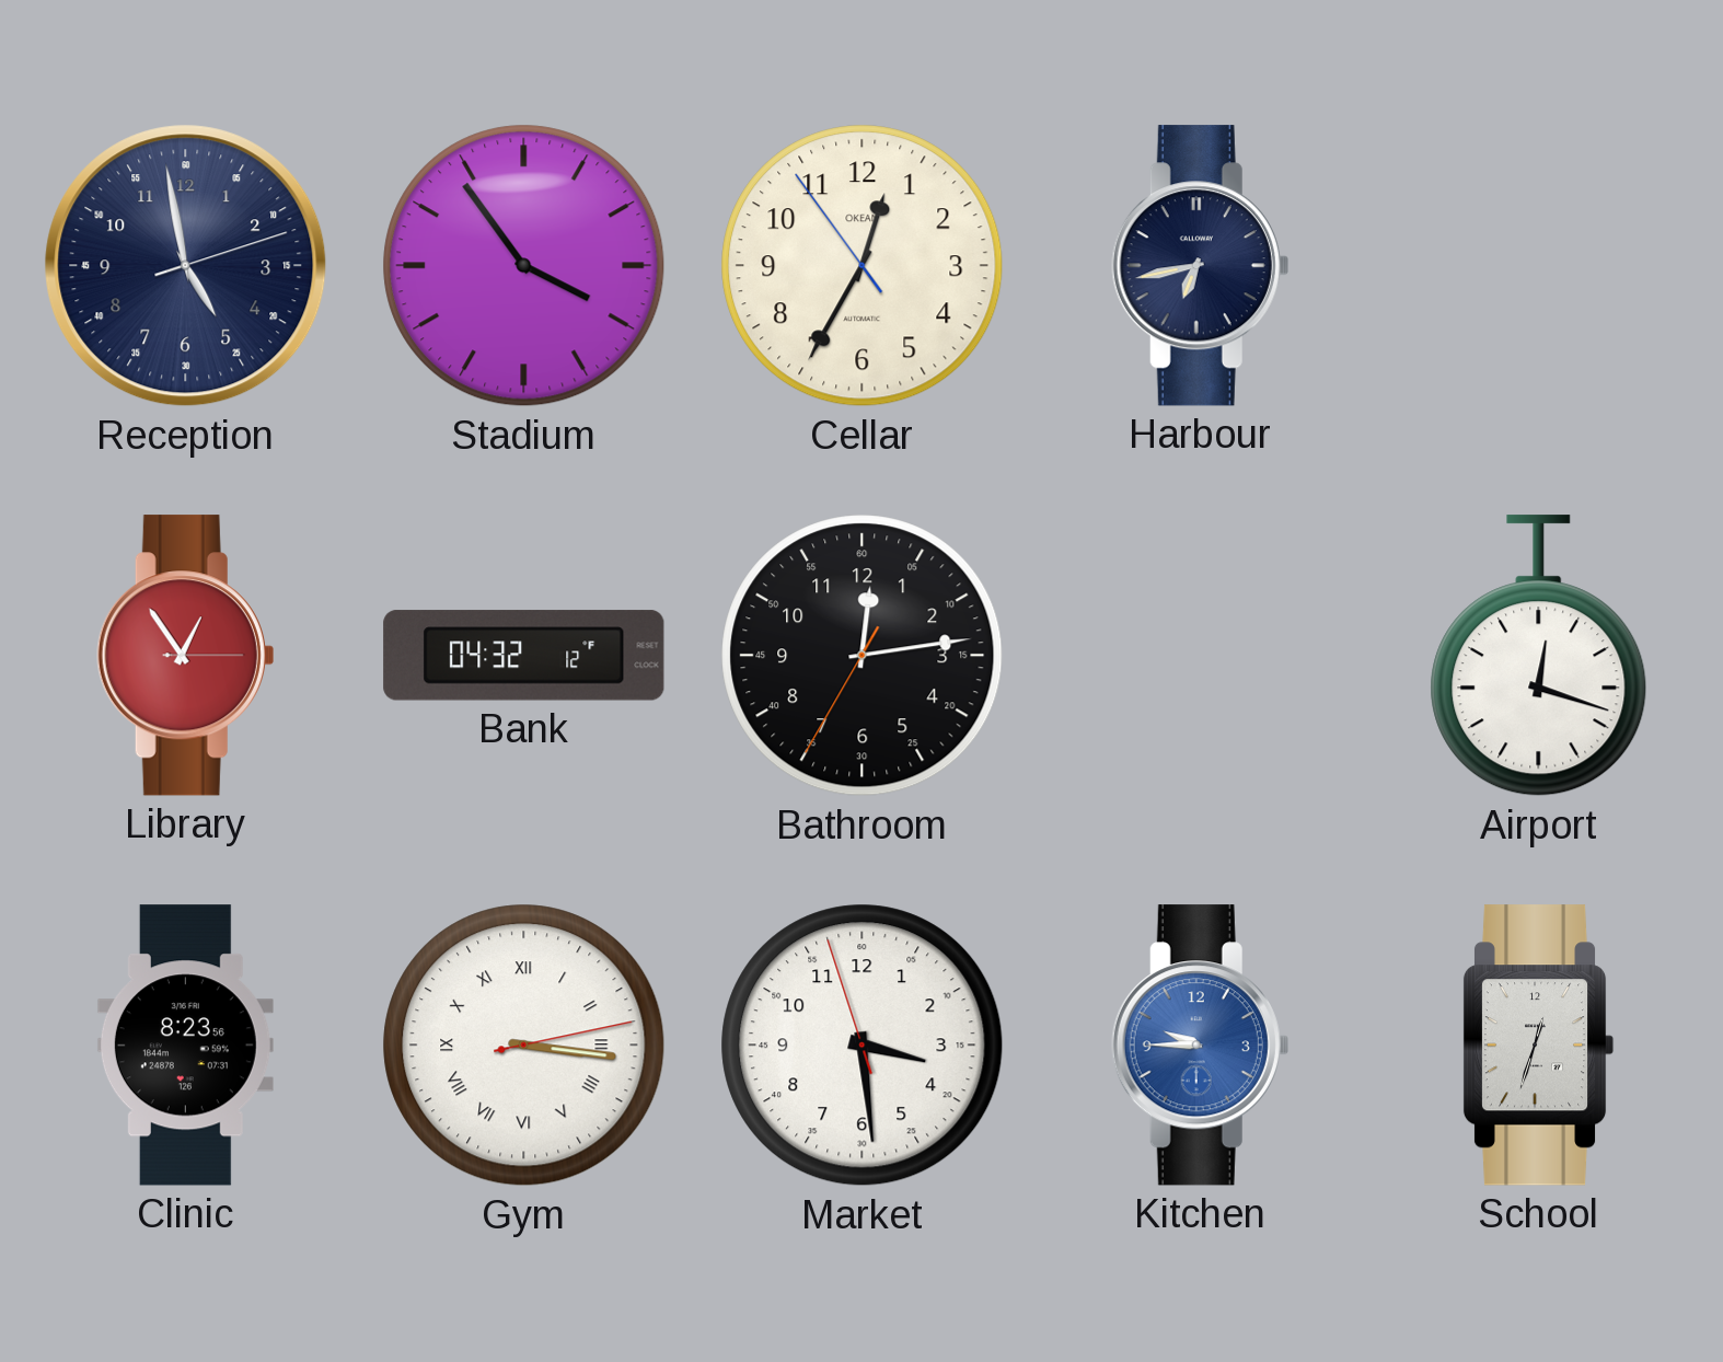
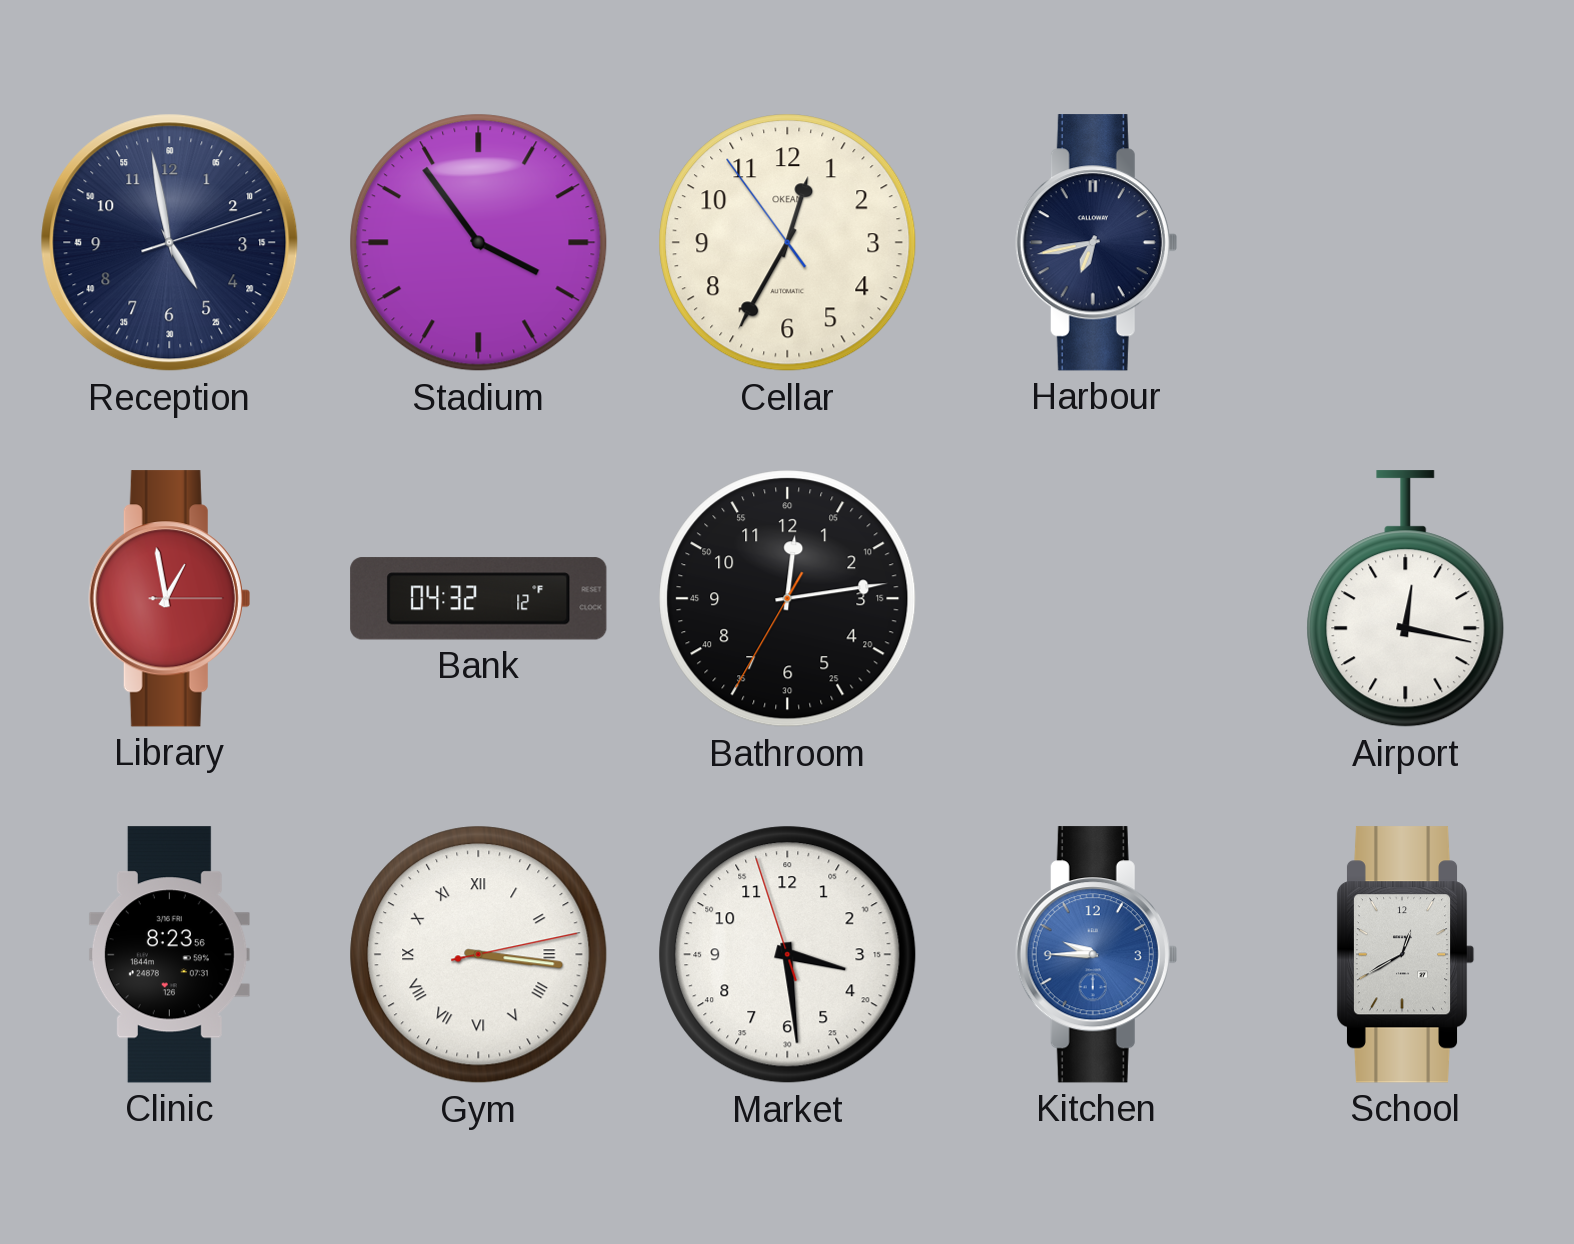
Library: 12:54 -> 12:58
Airport: 12:18 -> 12:17
School: 12:33 -> 12:40
